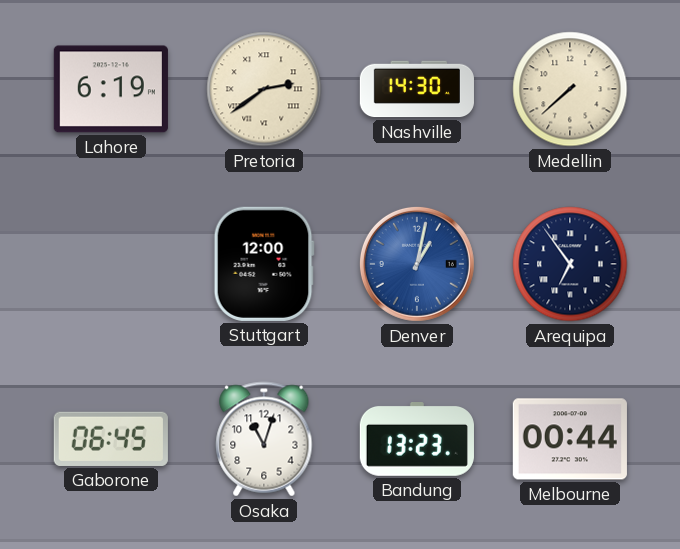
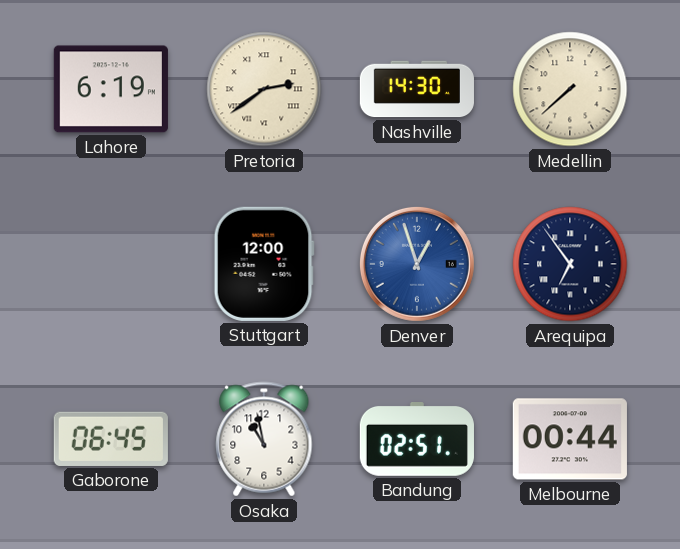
Denver: 1:02 -> 12:57
Osaka: 11:03 -> 10:58
Bandung: 13:23 -> 02:51
